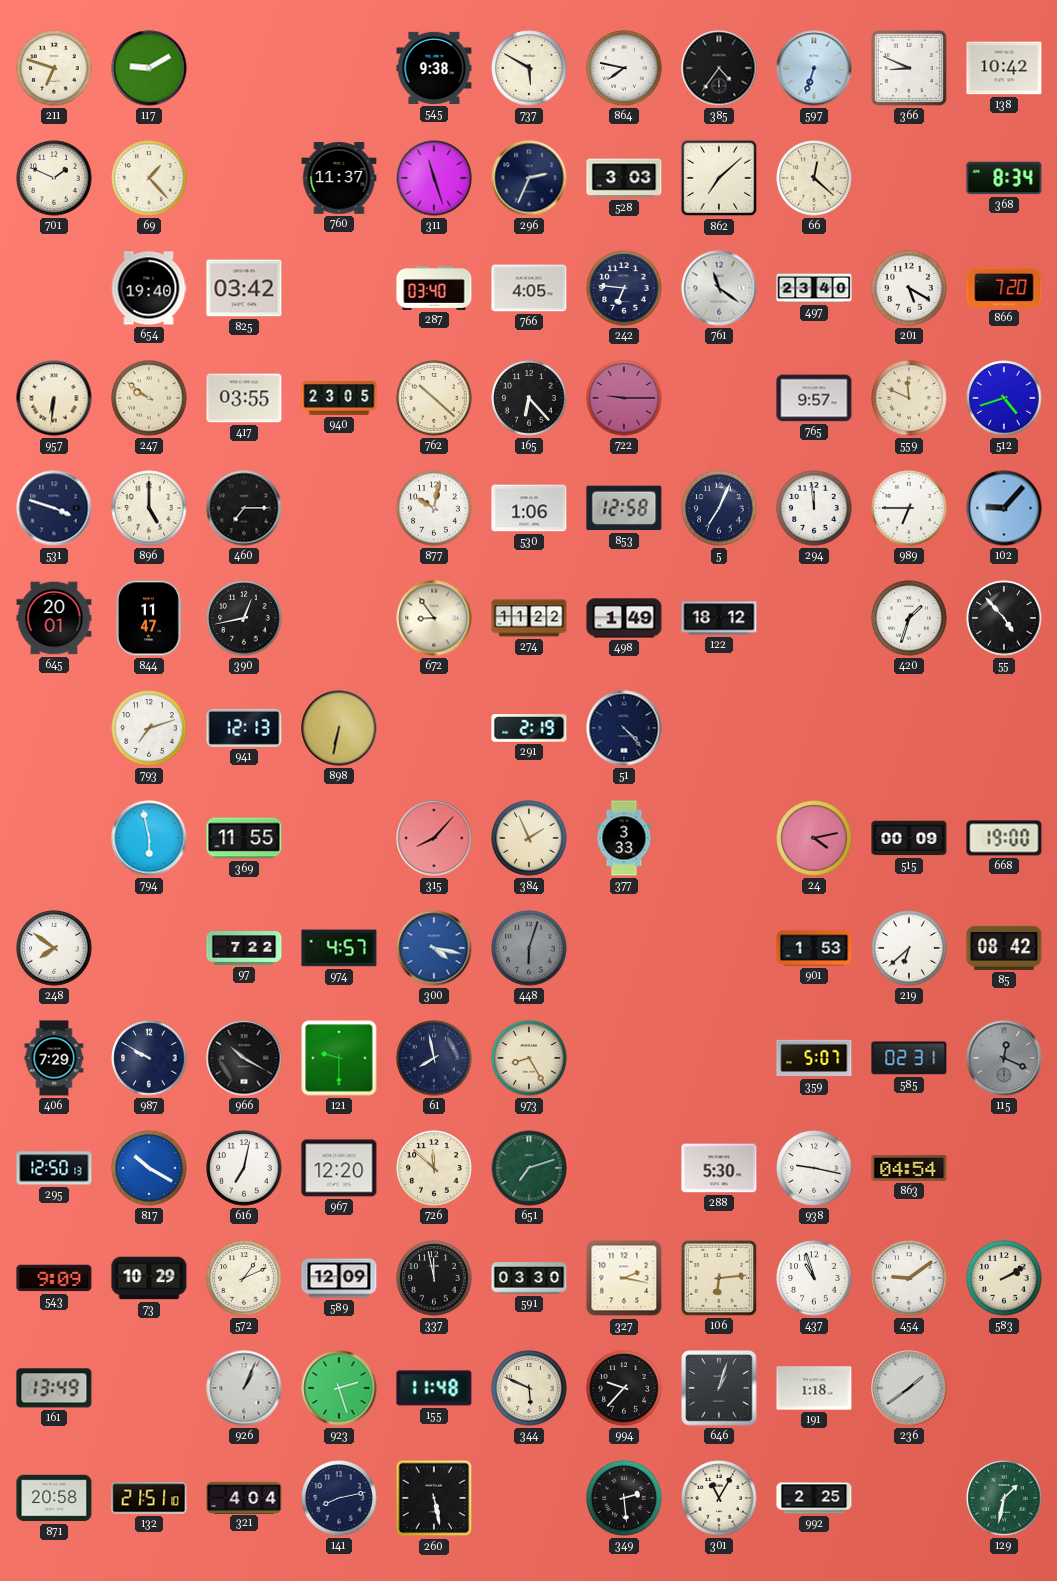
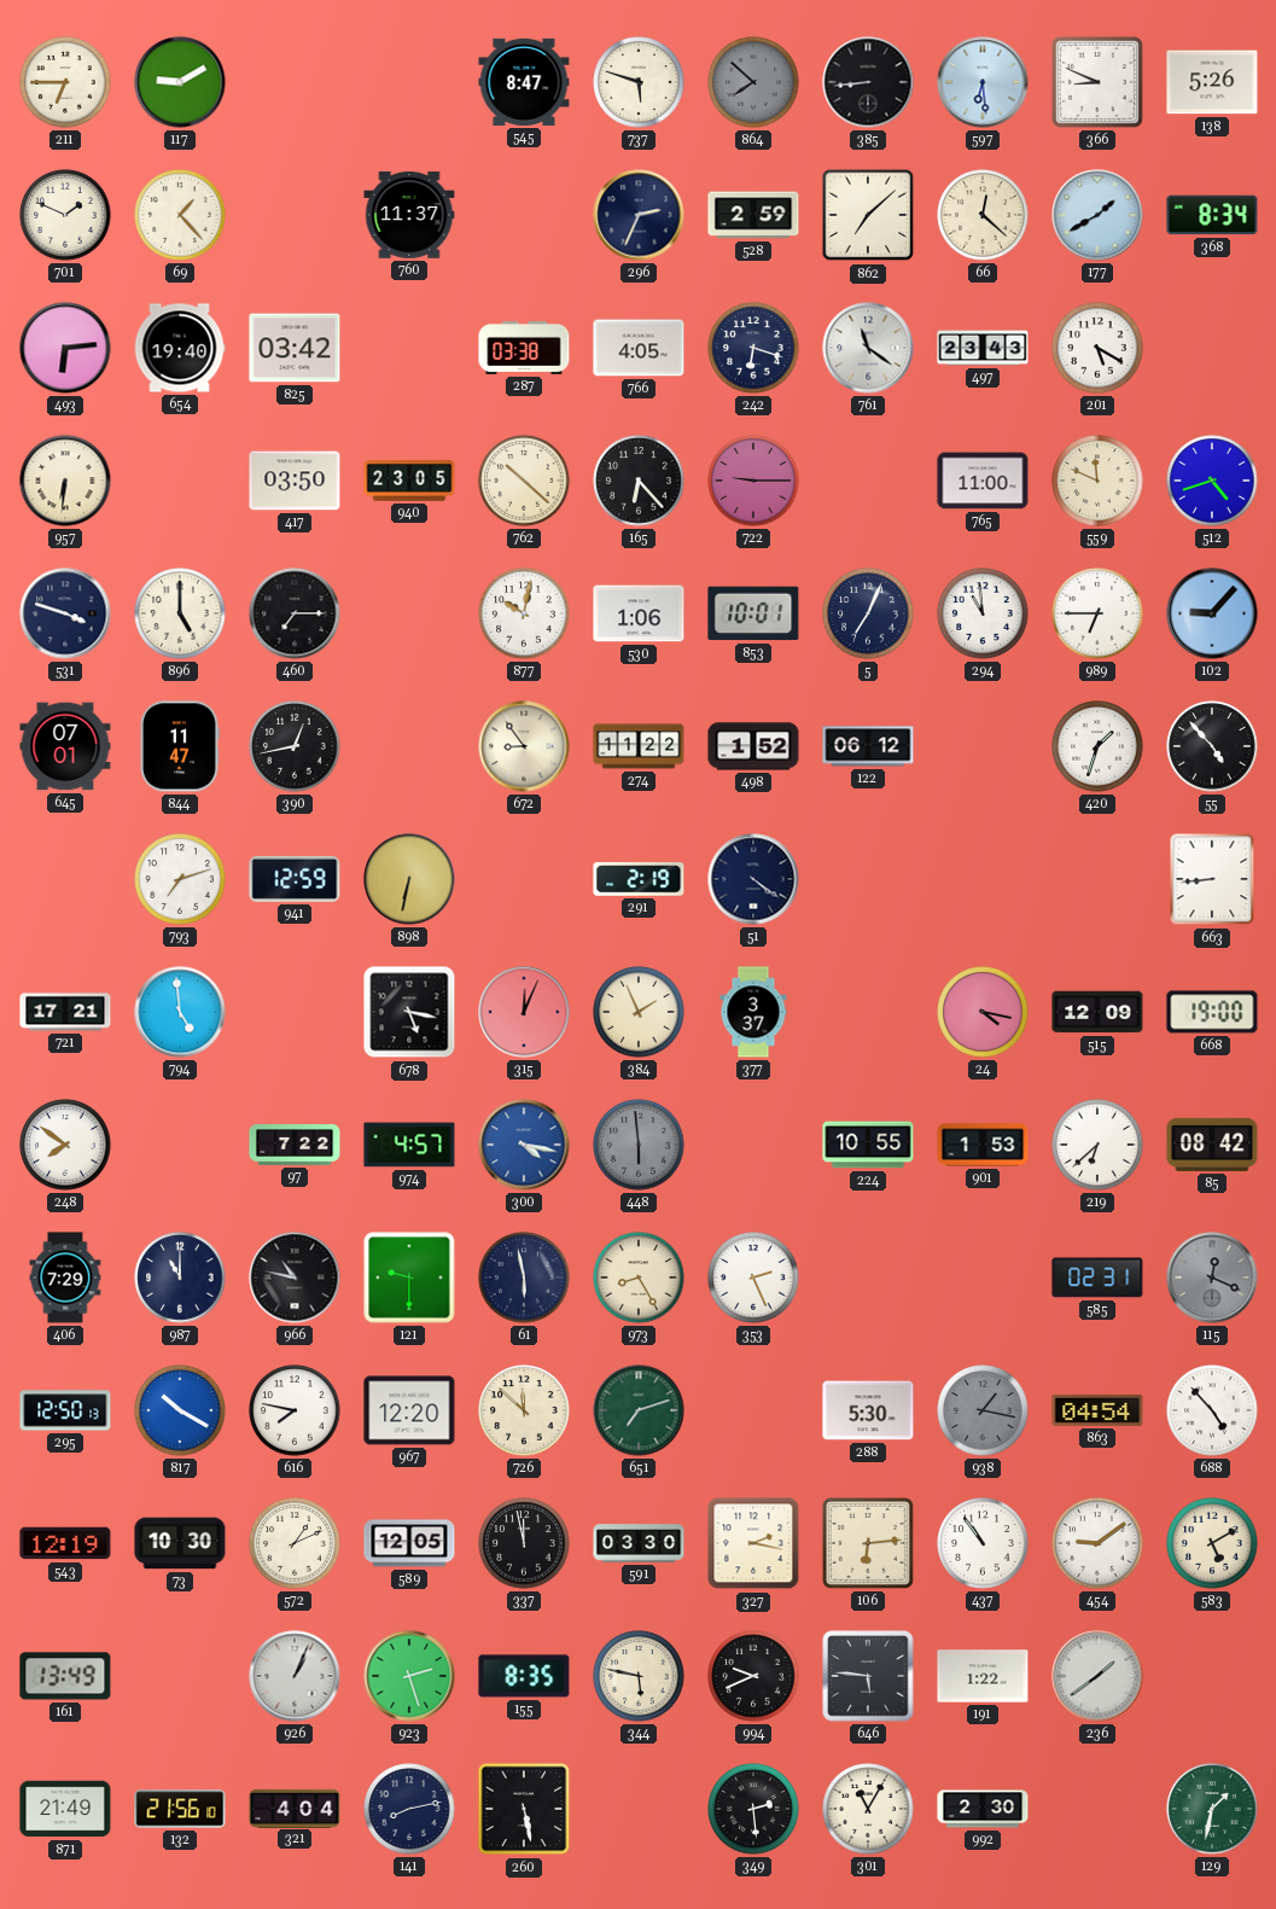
211: 6:48 -> 6:45
545: 9:38 -> 8:47
737: 5:50 -> 5:48
864: 7:47 -> 7:52
864 dial: white -> grey
385: 4:36 -> 8:44
597: 6:33 -> 6:29
138: 10:42 -> 5:26
311: 11:27 -> none
528: 3:03 -> 2:59
177: none -> 1:40
493: none -> 6:14
287: 03:40 -> 03:38
242: 6:46 -> 6:18
497: 23:40 -> 23:43
866: 7:20 -> none
247: 9:51 -> none
417: 03:55 -> 03:50
765: 9:57 -> 11:00
853: 12:58 -> 10:01
294: 11:59 -> 10:59
645: 20:01 -> 07:01
498: 1:49 -> 1:52
122: 18:12 -> 06:12
941: 12:13 -> 12:59
51: 4:23 -> 4:21
663: none -> 8:44
721: none -> 17:21
794: 5:58 -> 4:59
369: 11:55 -> none
678: none -> 5:17
315: 8:07 -> 12:04
377: 3:33 -> 3:37
24: 4:13 -> 4:17
515: 00:09 -> 12:09
448: 6:03 -> 5:59
224: none -> 10:55
987: 9:50 -> 11:00
966: 10:20 -> 10:47
61: 7:58 -> 5:58
353: none -> 2:26
359: 5:07 -> none
616: 7:02 -> 7:47
938: 9:17 -> 1:17
938 dial: white -> grey
688: none -> 4:53
543: 9:09 -> 12:19
73: 10:29 -> 10:30
589: 12:09 -> 12:05
437: 10:57 -> 10:54
583: 2:10 -> 5:10
155: 11:48 -> 8:35
344: 5:49 -> 5:47
994: 9:37 -> 9:41
646: 1:03 -> 5:46
191: 1:18 -> 1:22
871: 20:58 -> 21:49
132: 21:51 -> 21:56
992: 2:25 -> 2:30
